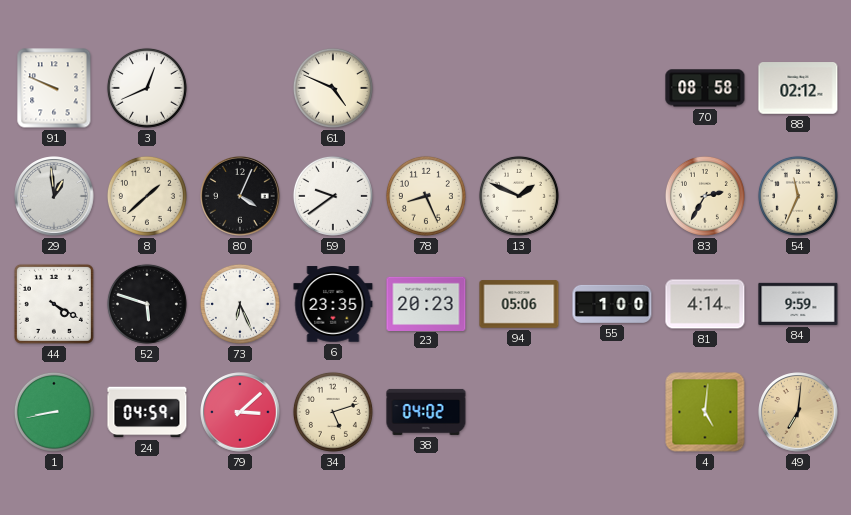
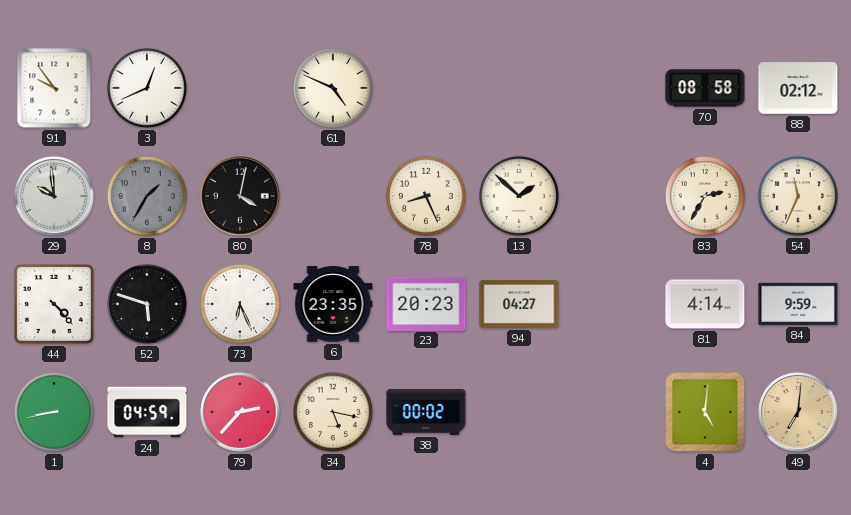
91: 9:49 -> 9:54
29: 12:59 -> 9:59
8: 1:38 -> 1:35
8 dial: cream -> grey
80: 4:04 -> 4:02
59: 9:39 -> none
13: 1:49 -> 1:52
44: 4:20 -> 4:23
94: 05:06 -> 04:27
55: 1:00 -> none
79: 3:08 -> 2:37
34: 5:12 -> 5:17
38: 04:02 -> 00:02
